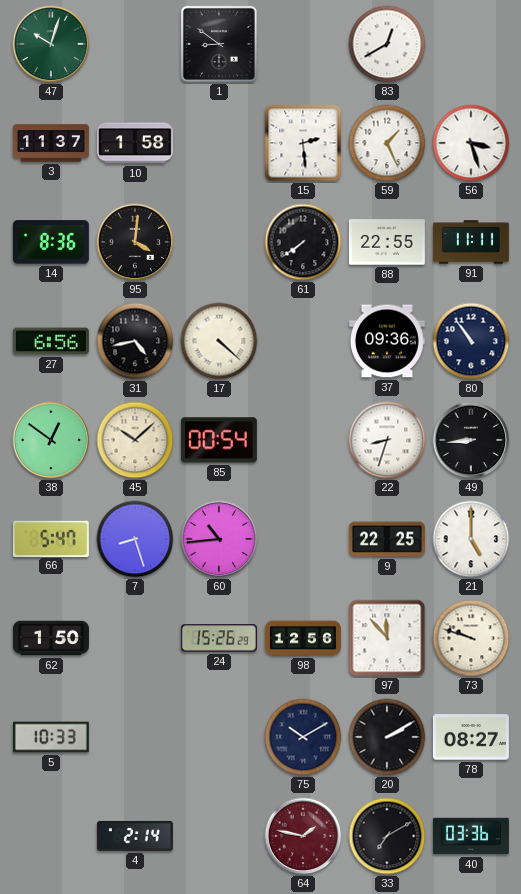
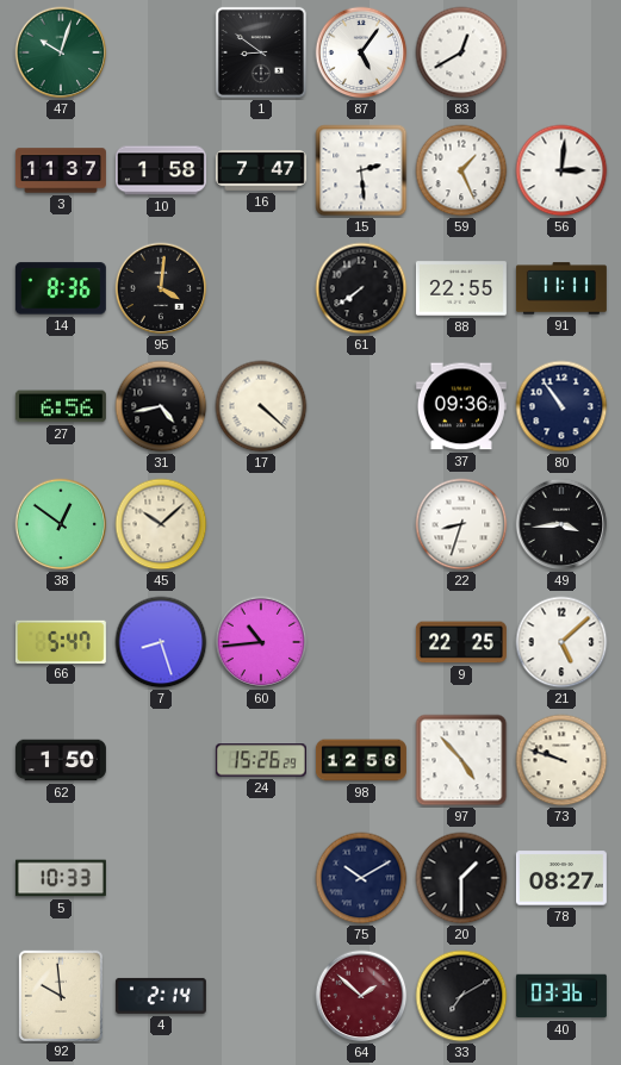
87: none -> 5:06
16: none -> 7:47
56: 3:27 -> 3:01
85: 00:54 -> none
49: 8:44 -> 3:44
21: 5:00 -> 5:08
97: 11:53 -> 4:53
20: 2:10 -> 1:30
92: none -> 9:59
64: 1:47 -> 1:52
